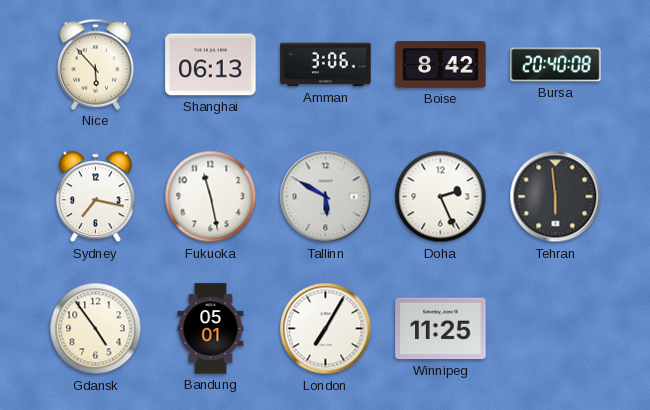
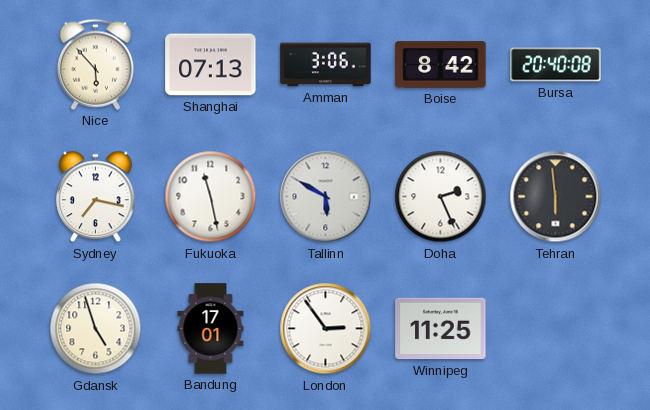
Shanghai: 06:13 -> 07:13
Gdansk: 4:54 -> 4:57
Bandung: 05:01 -> 17:01
London: 7:05 -> 2:54
